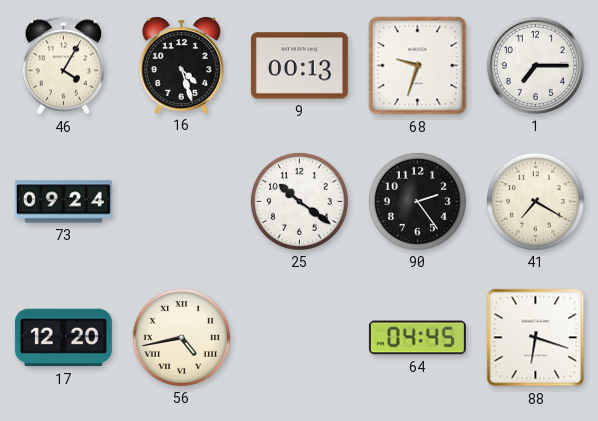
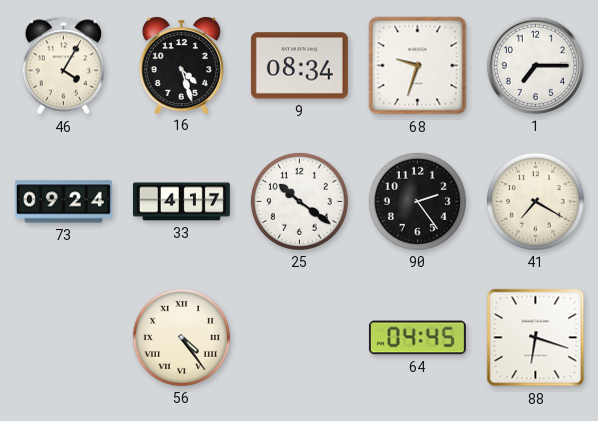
9: 00:13 -> 08:34
33: none -> 4:17
17: 12:20 -> none
56: 4:43 -> 4:24
